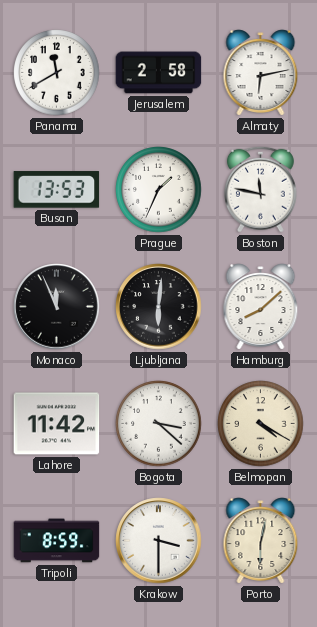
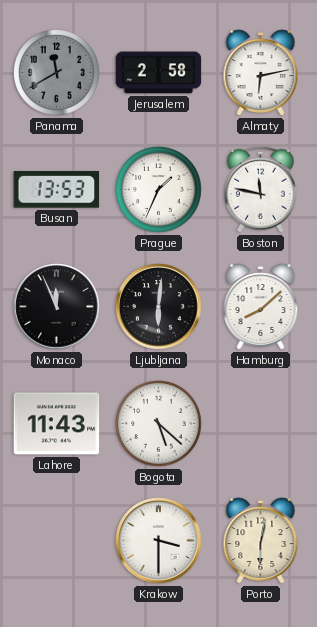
Panama dial: white -> grey
Lahore: 11:42 -> 11:43
Bogota: 3:22 -> 5:22
Belmopan: 4:20 -> none
Tripoli: 8:59 -> none
